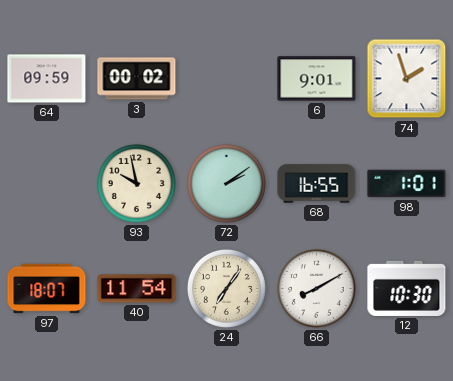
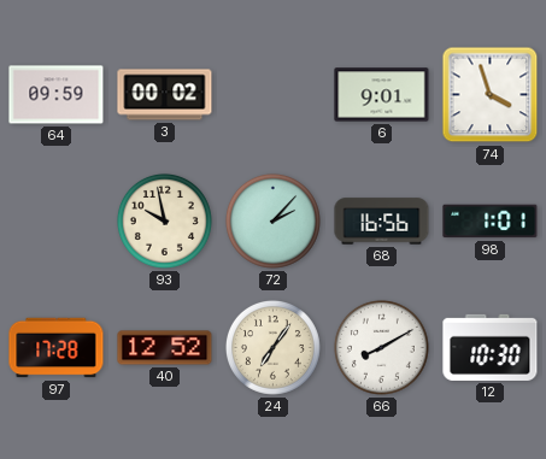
74: 1:57 -> 3:57
72: 2:09 -> 2:07
68: 16:55 -> 16:56
97: 18:07 -> 17:28
40: 11:54 -> 12:52
